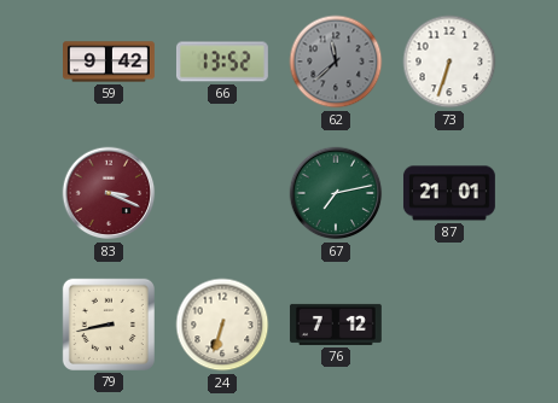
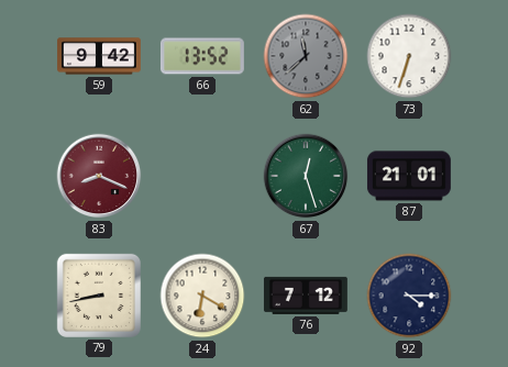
83: 3:19 -> 8:19
67: 7:13 -> 12:27
24: 6:33 -> 6:20
92: none -> 4:15
